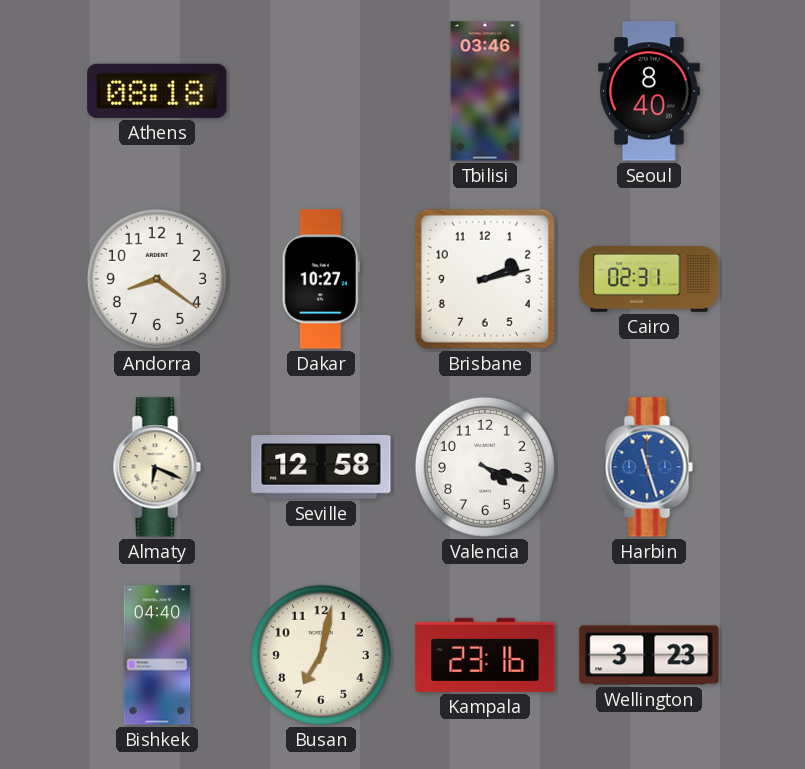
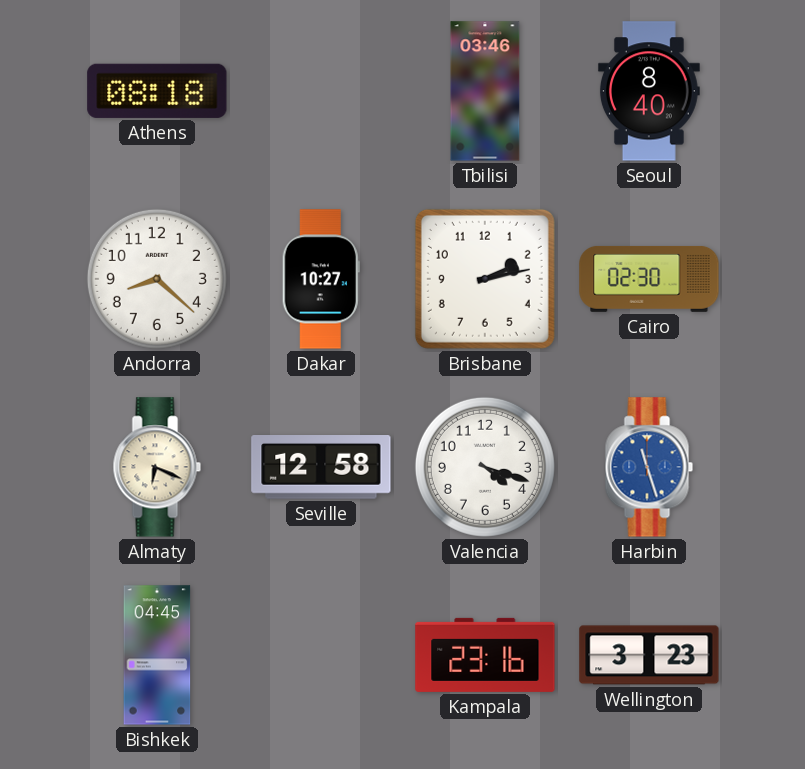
Andorra: 8:21 -> 8:22
Cairo: 02:31 -> 02:30
Bishkek: 04:40 -> 04:45
Busan: 7:02 -> none
